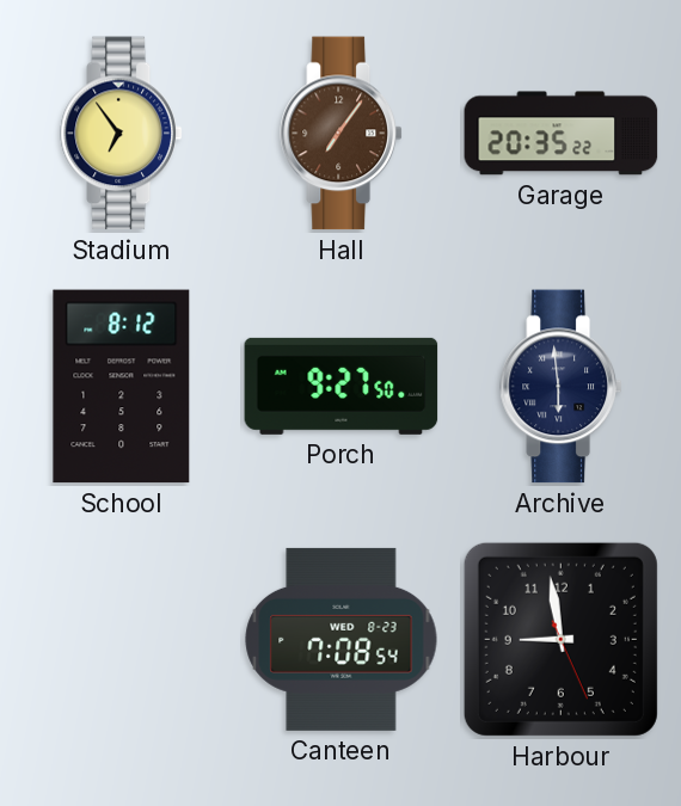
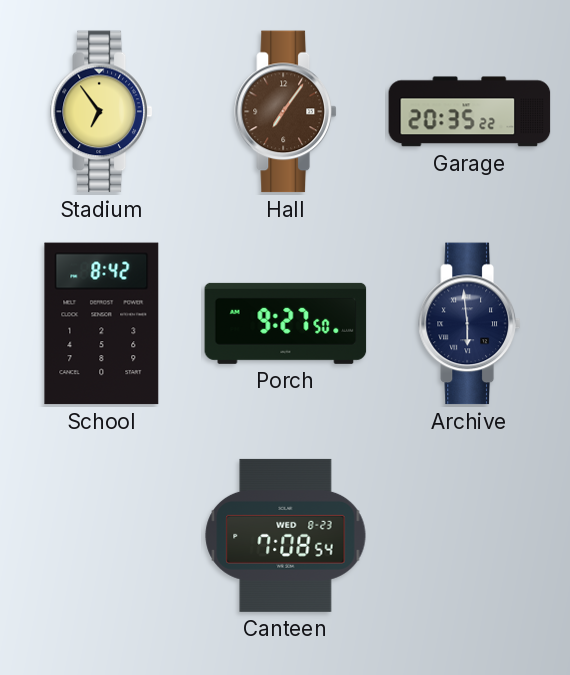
School: 8:12 -> 8:42
Harbour: 8:58 -> none
